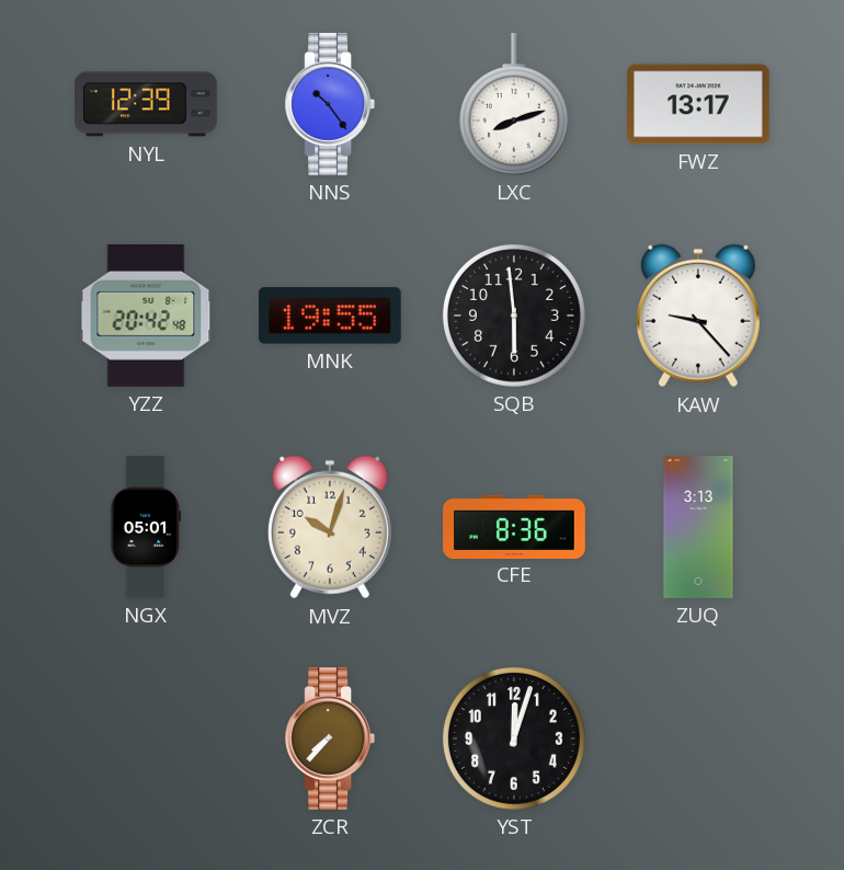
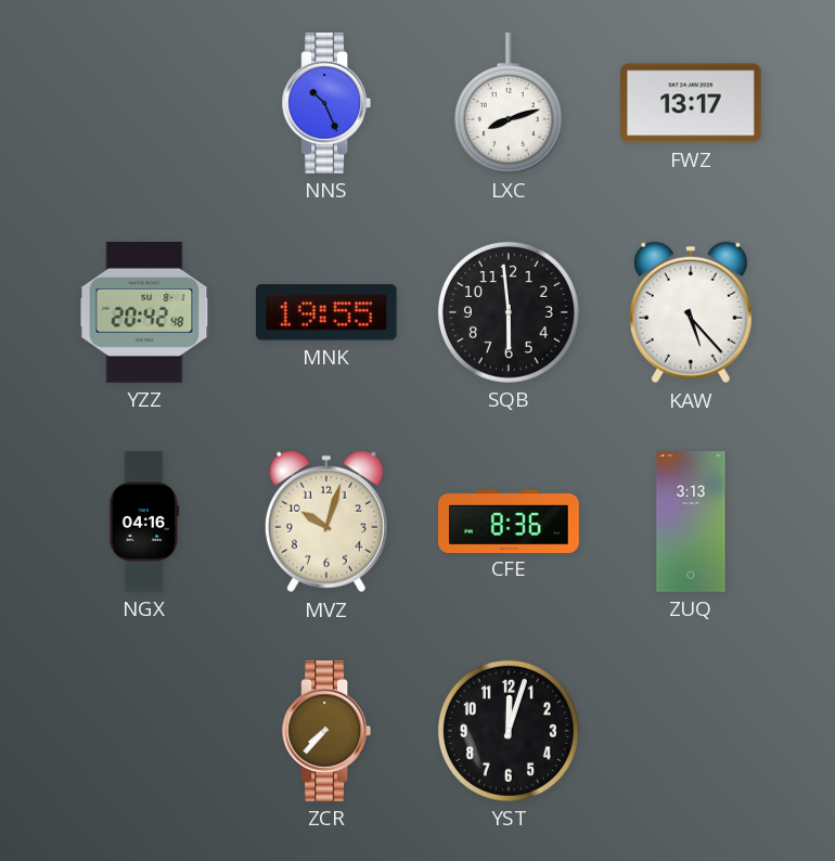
NYL: 12:39 -> none
NNS: 10:24 -> 10:26
KAW: 9:23 -> 5:23
NGX: 05:01 -> 04:16
